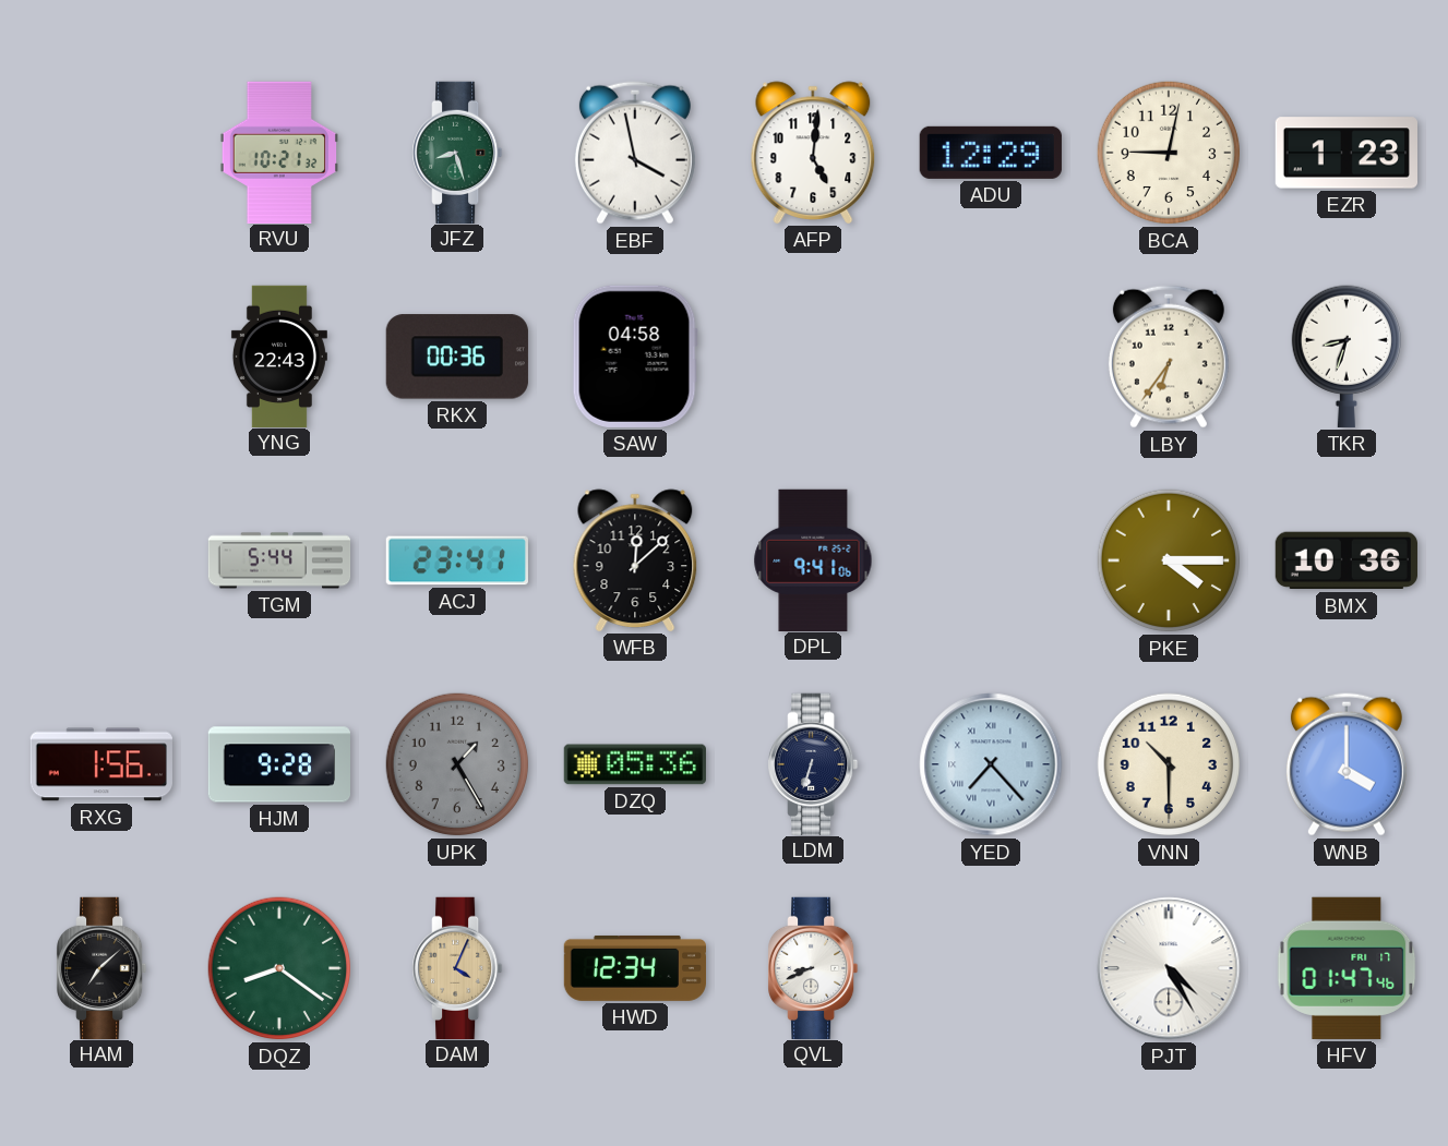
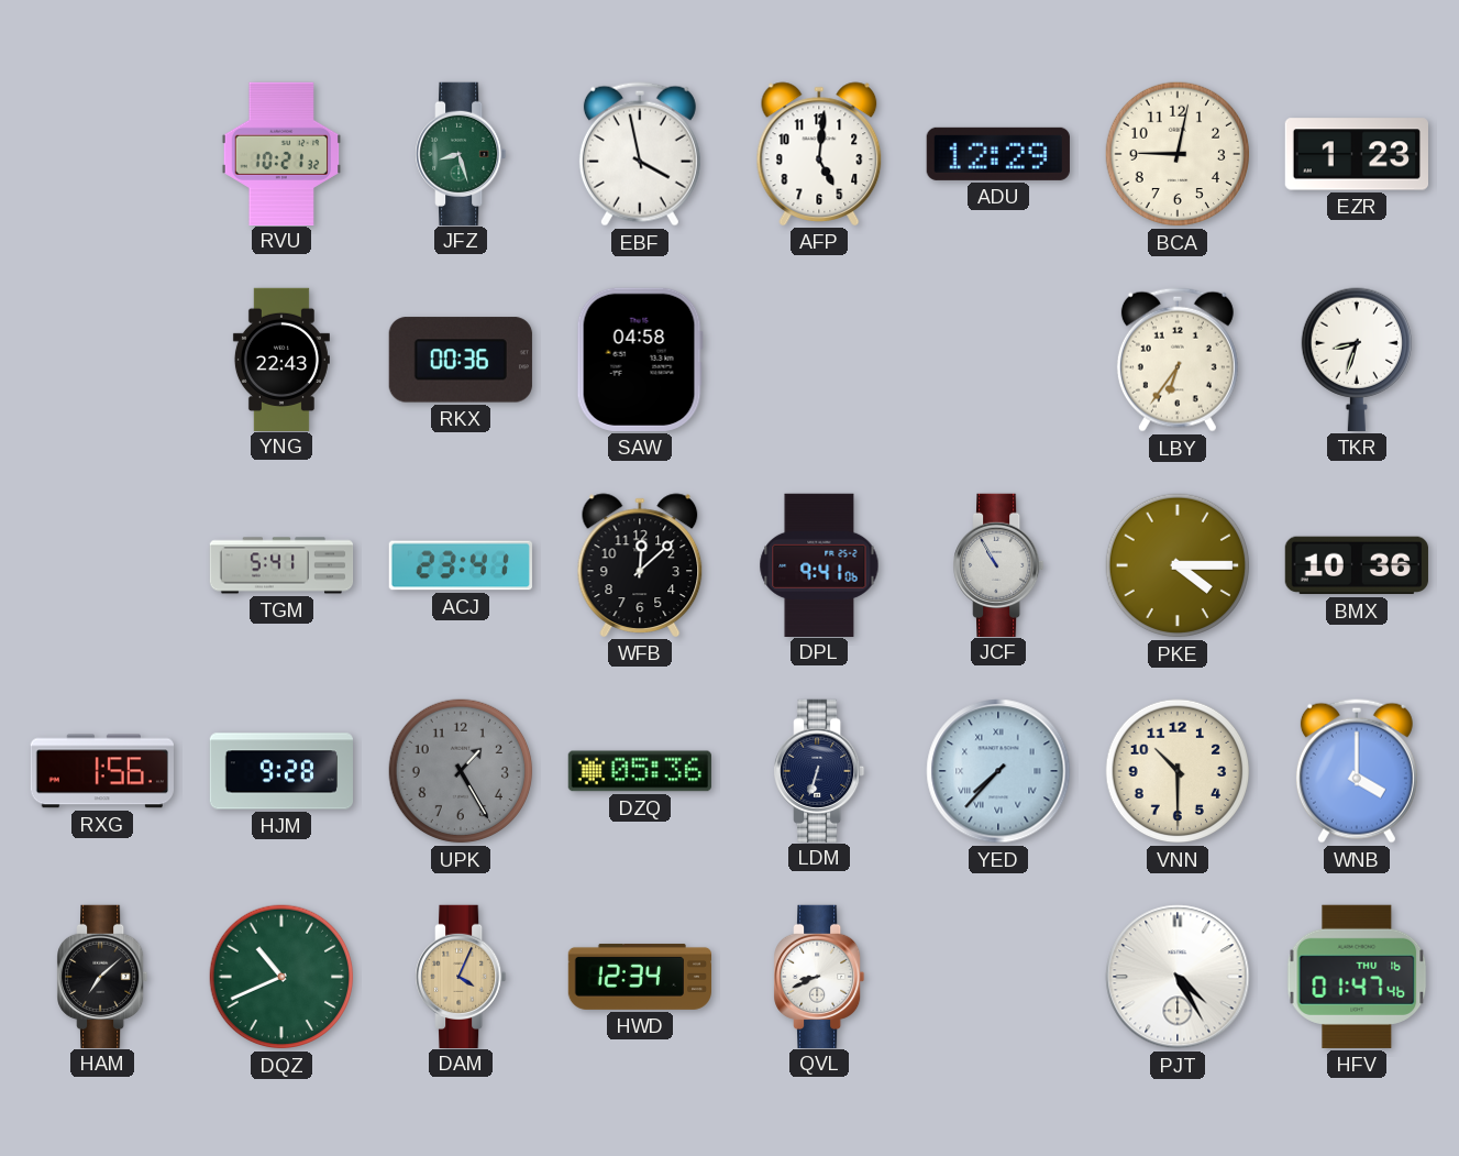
TGM: 5:44 -> 5:41
JCF: none -> 10:55
YED: 7:23 -> 7:37
DQZ: 8:21 -> 10:41
HFV date: FRI 17 -> THU 16
